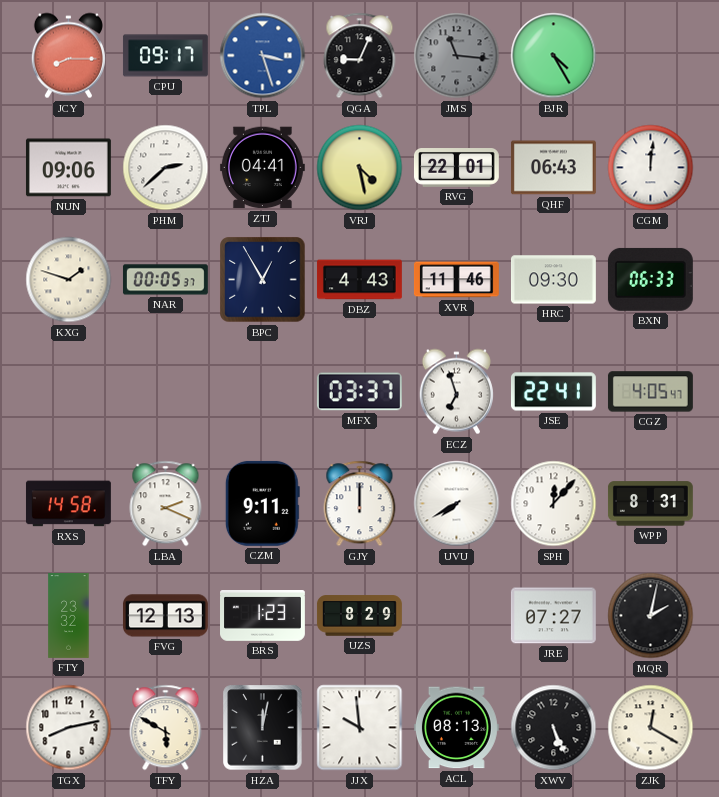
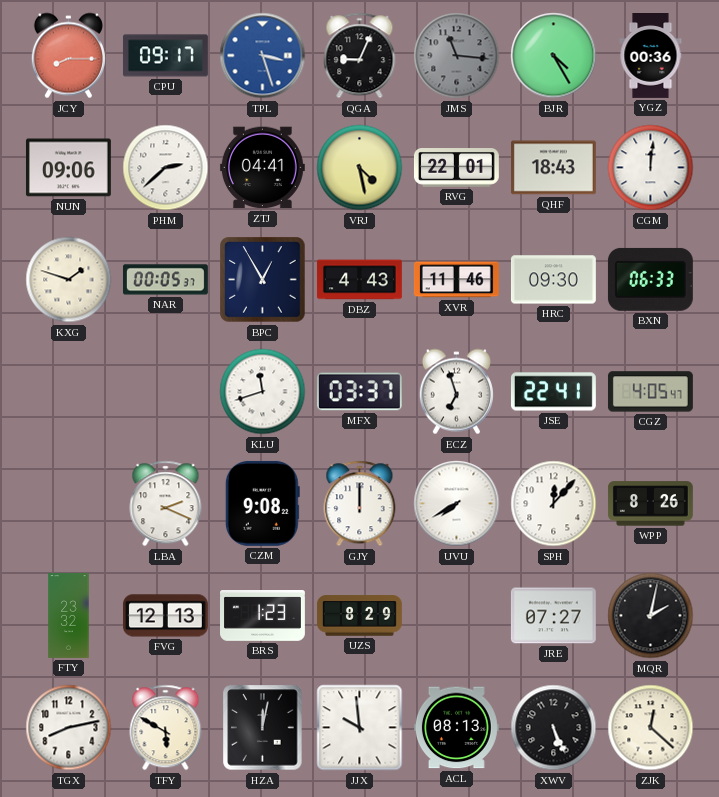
YGZ: none -> 00:36
QHF: 06:43 -> 18:43
KLU: none -> 11:42
RXS: 14:58 -> none
CZM: 9:11 -> 9:08
WPP: 8:31 -> 8:26
ZJK: 12:20 -> 12:22
